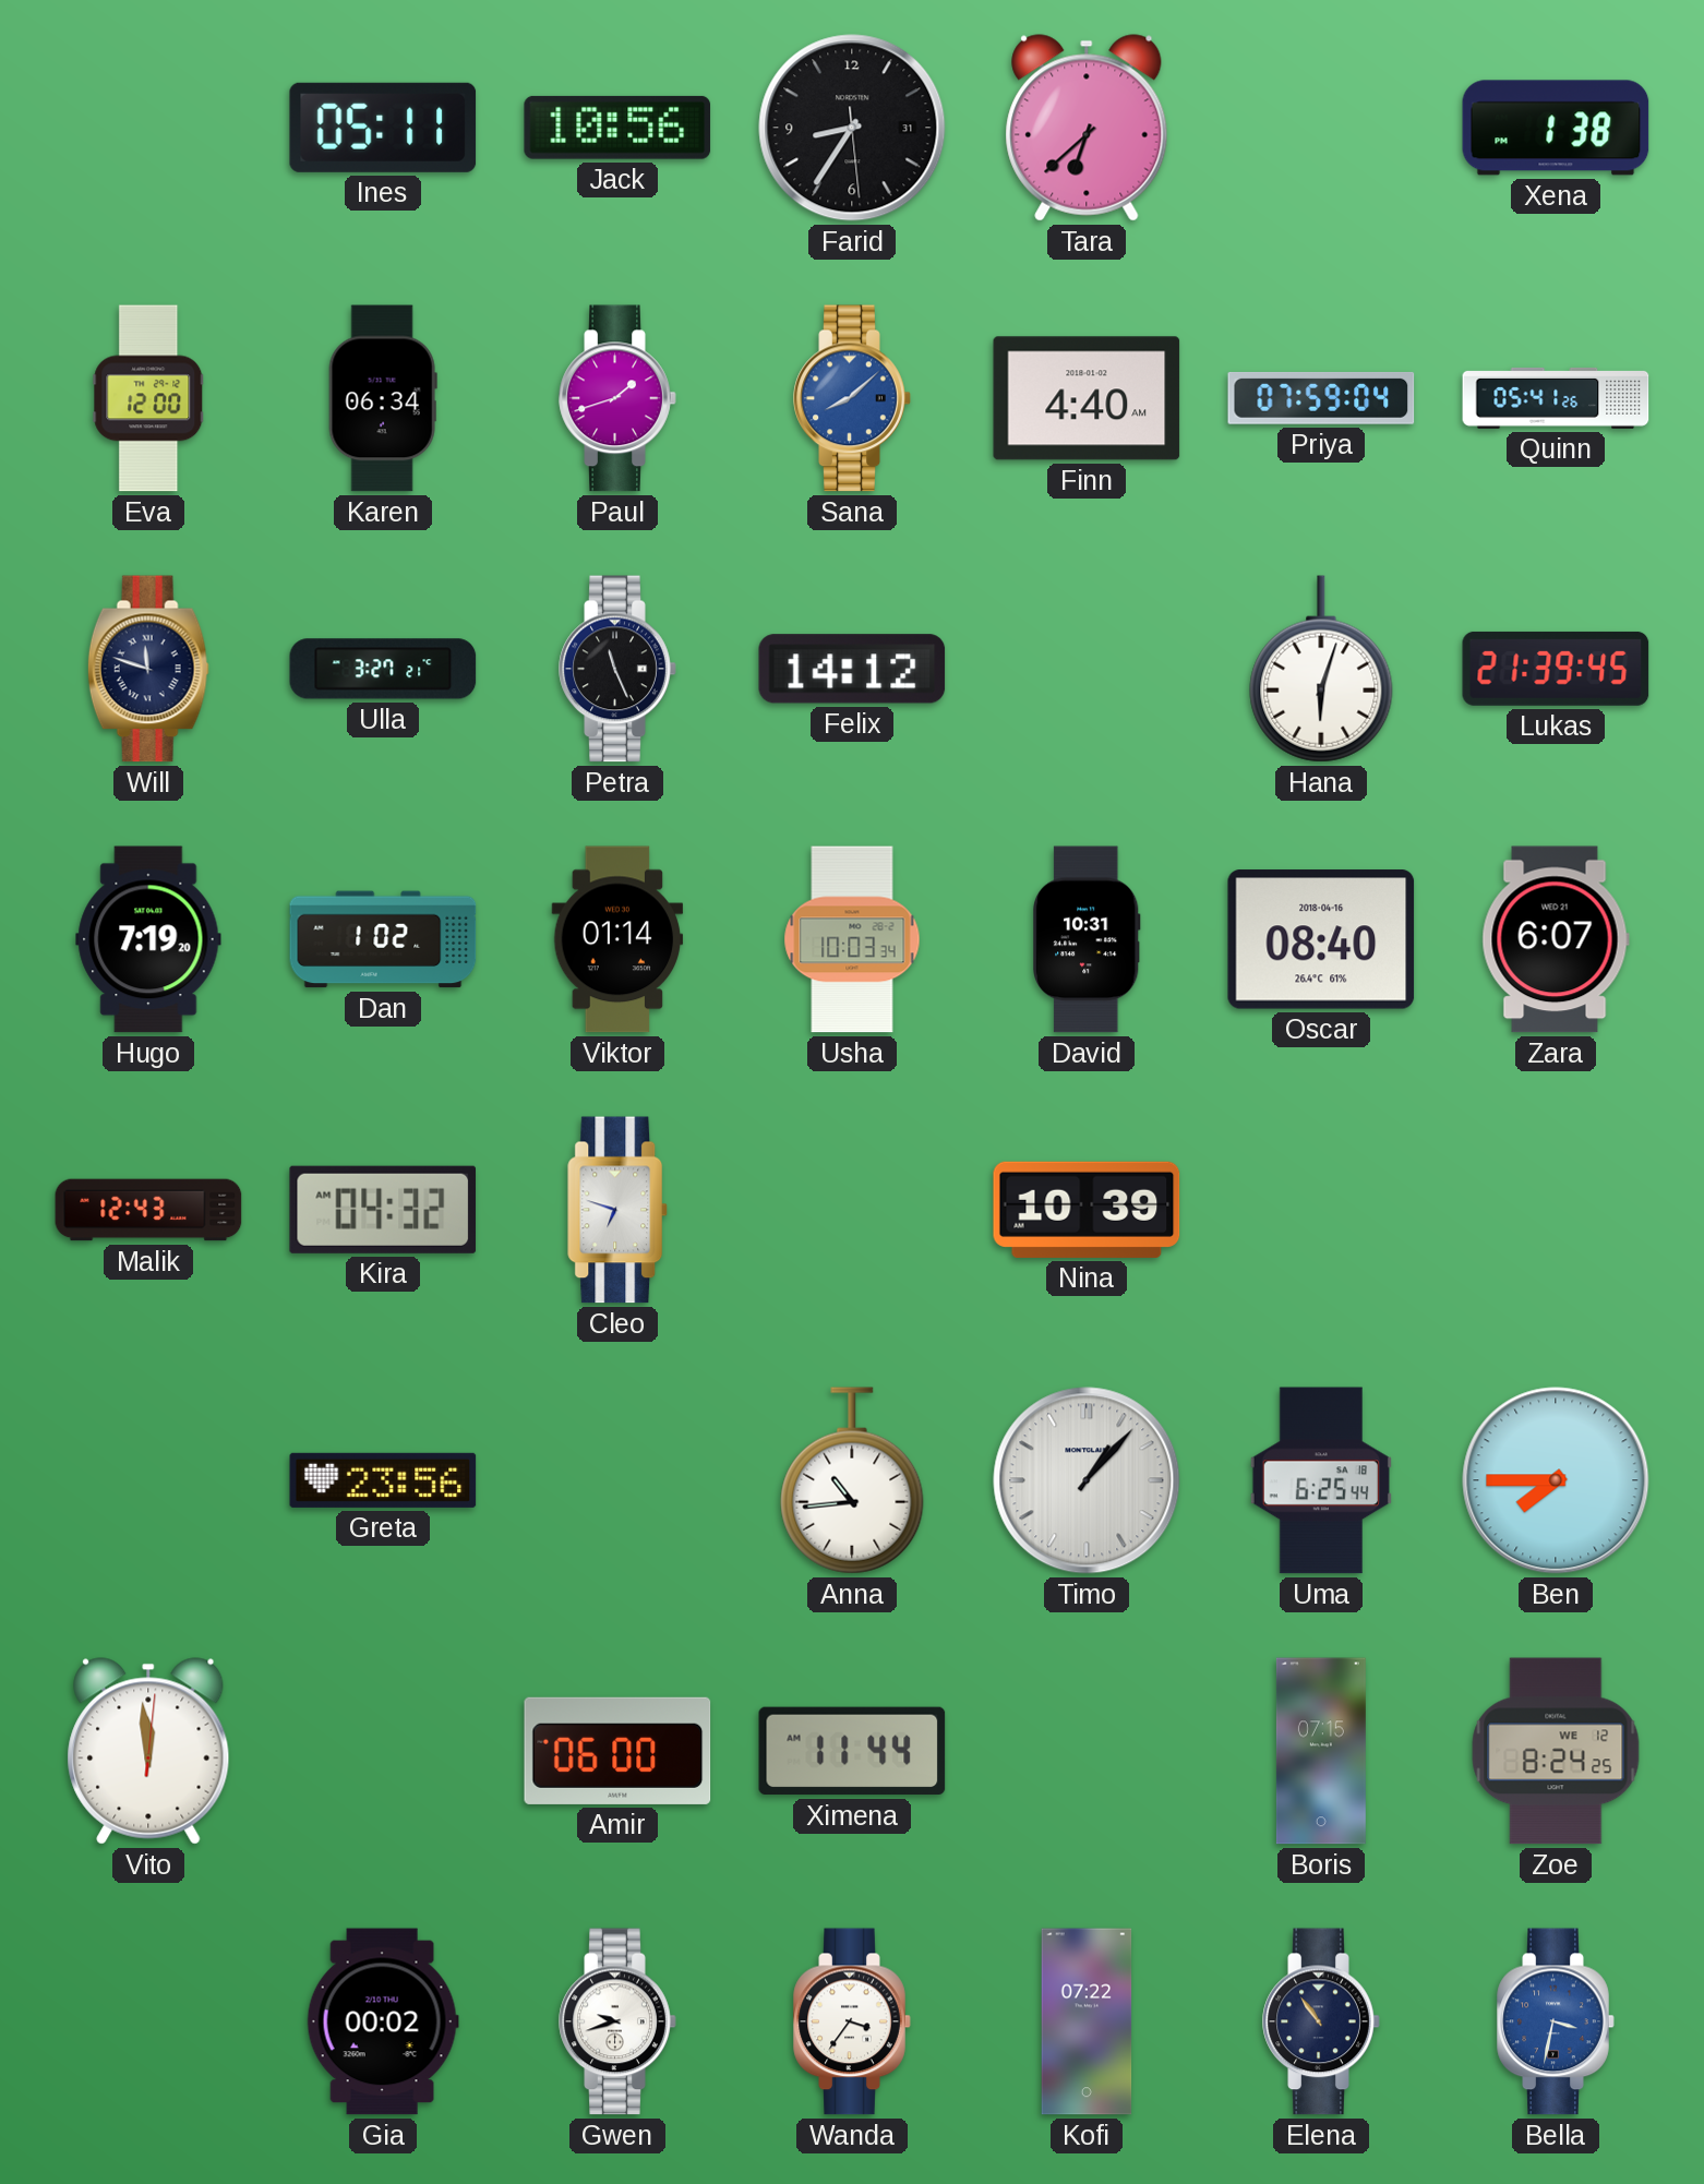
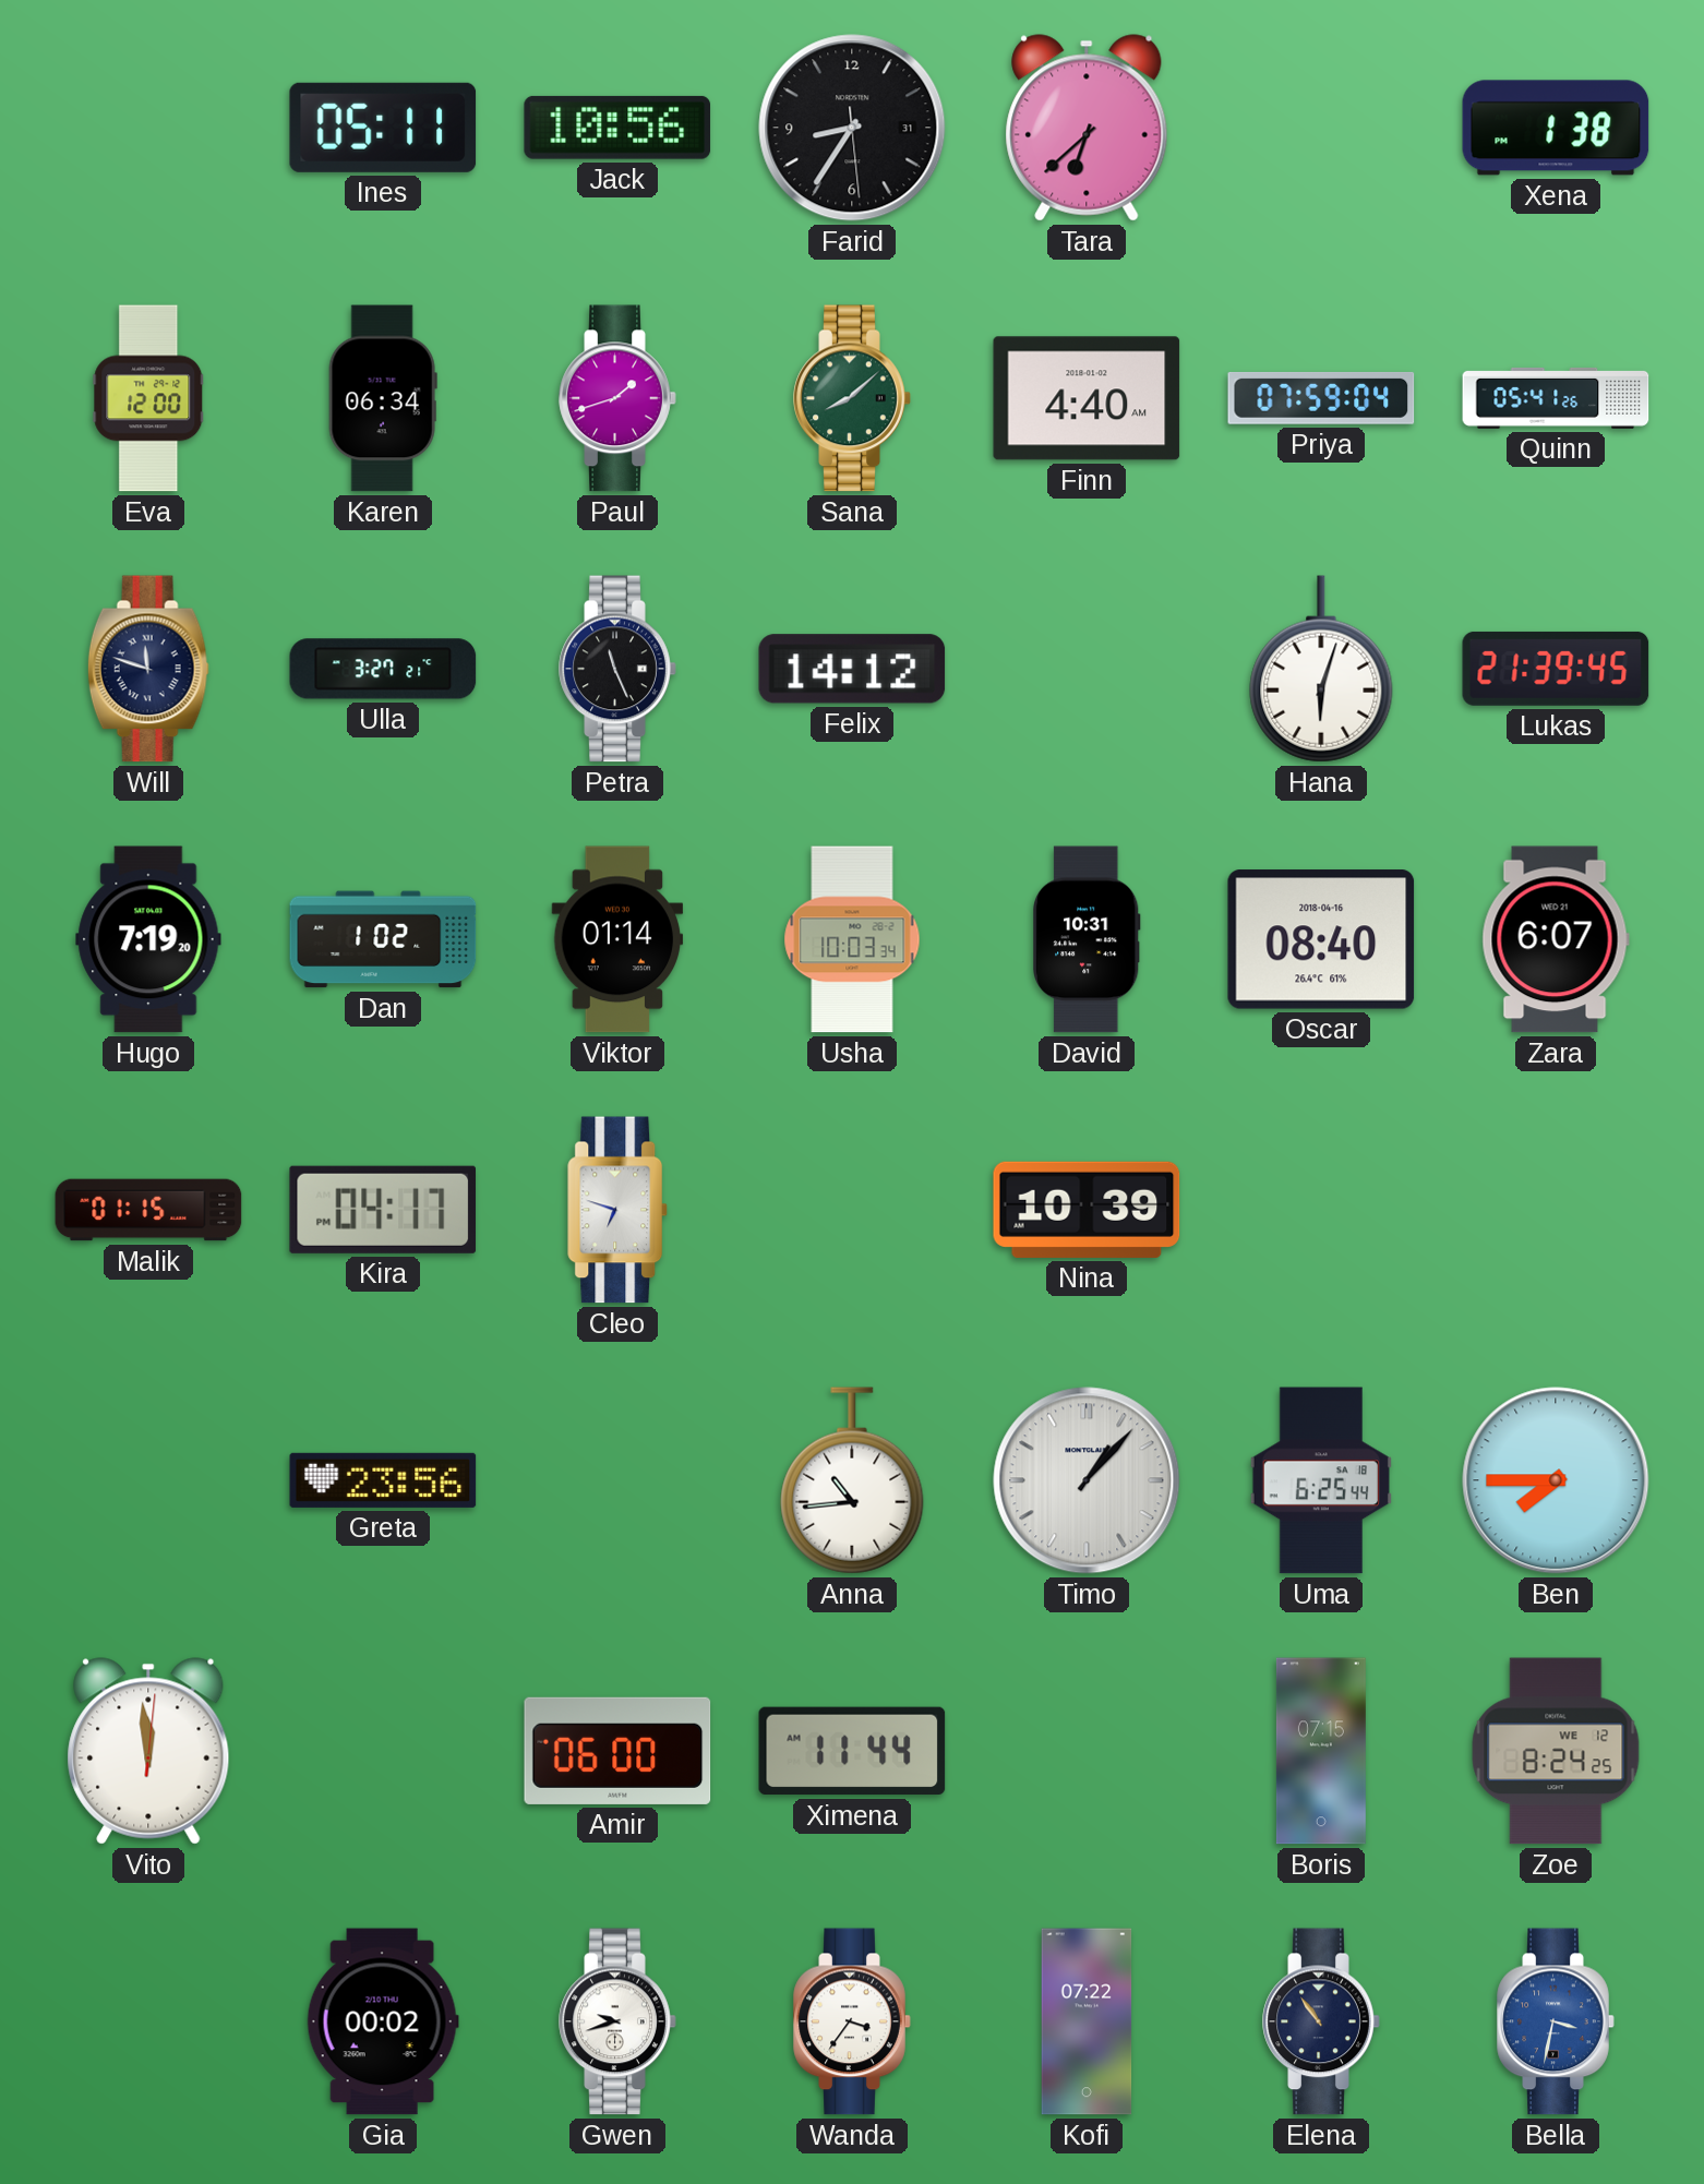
Sana dial: blue -> green
Malik: 12:43 -> 01:15
Kira: 04:32 -> 04:17
